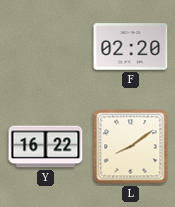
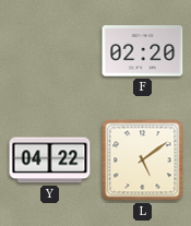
Y: 16:22 -> 04:22
L: 8:09 -> 5:09
